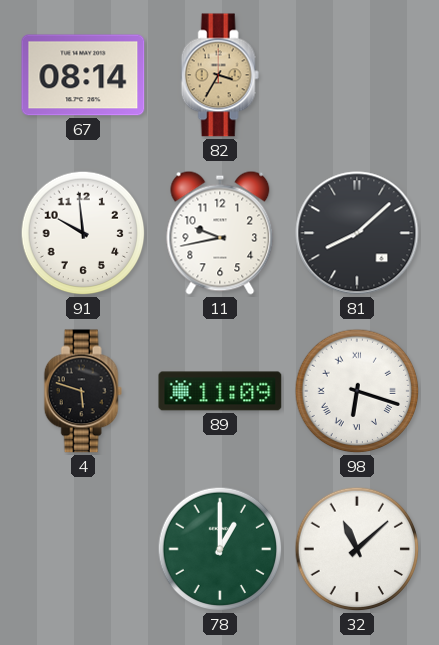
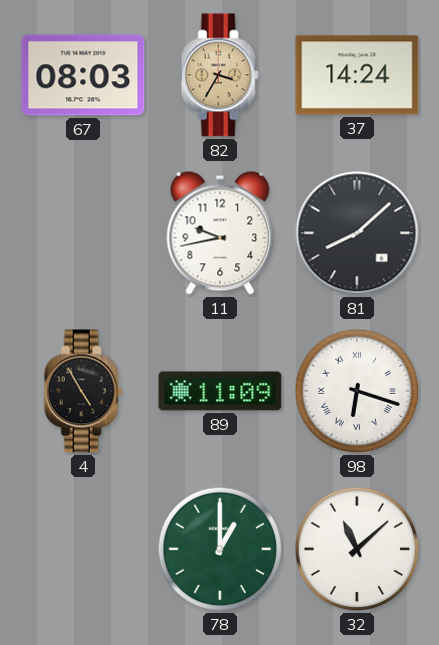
67: 08:14 -> 08:03
37: none -> 14:24
91: 9:59 -> none
4: 5:48 -> 4:55
